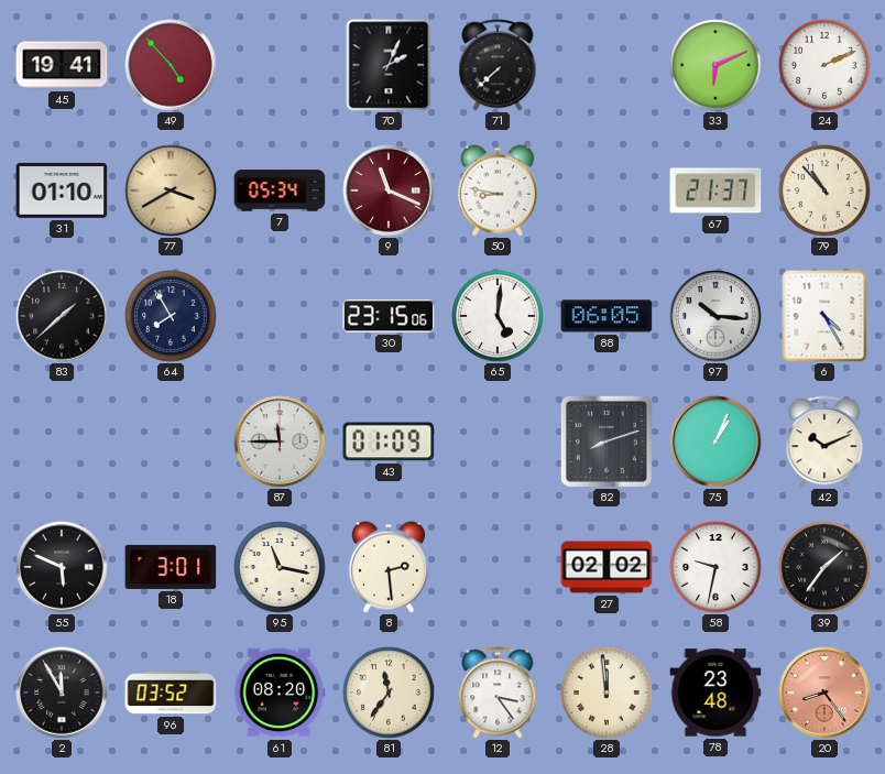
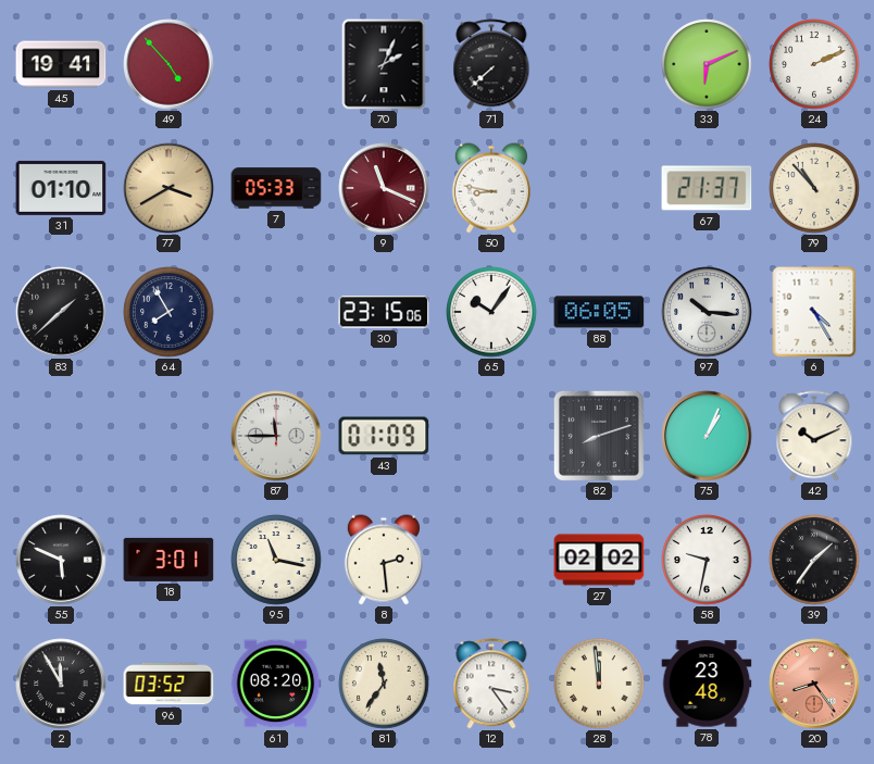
7: 05:34 -> 05:33
65: 5:01 -> 10:06
